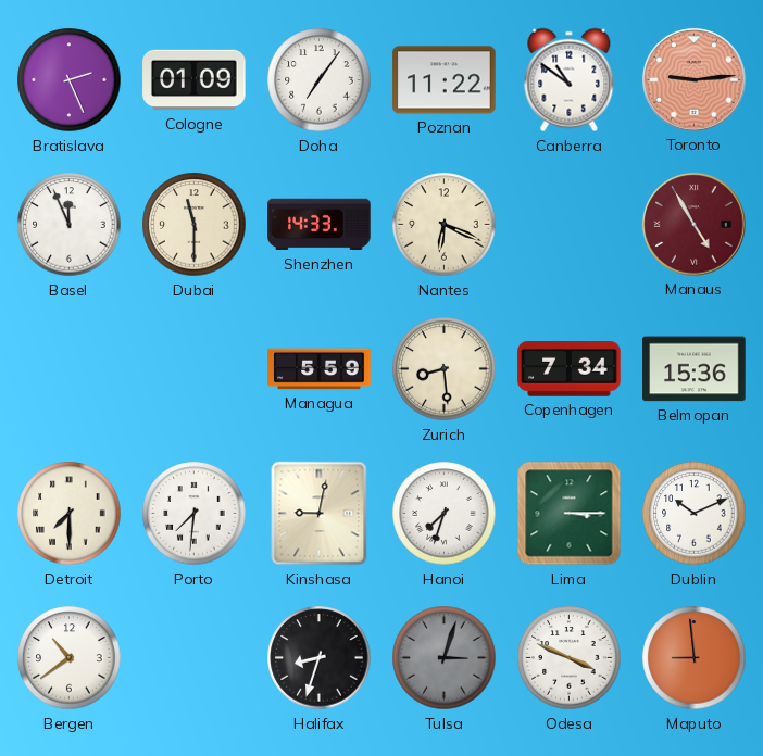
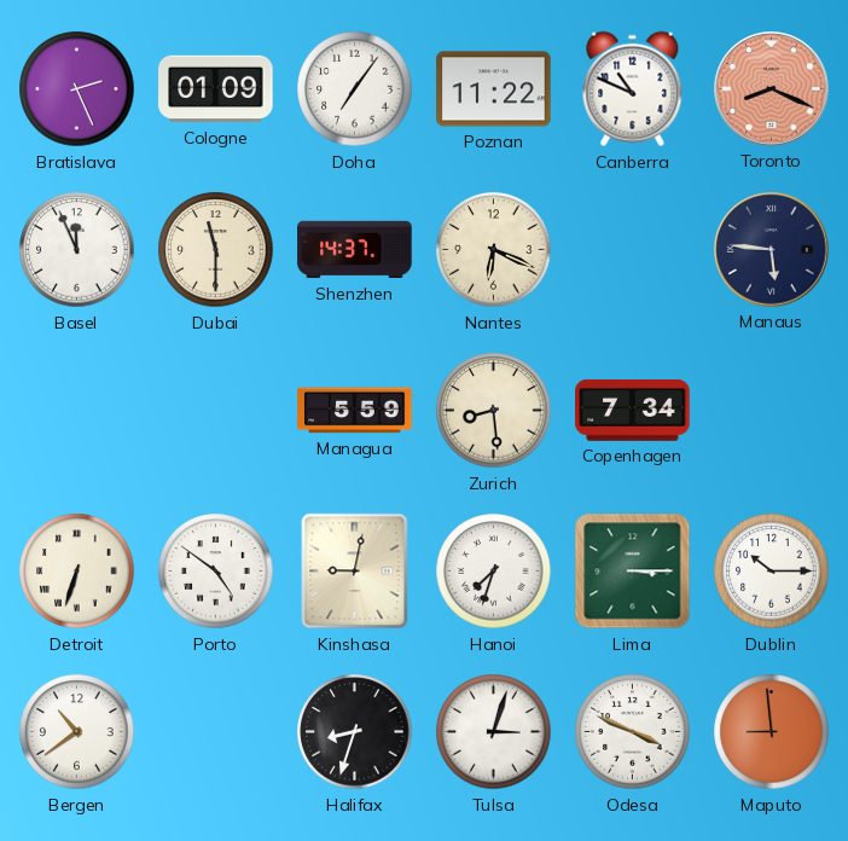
Canberra: 10:51 -> 10:49
Toronto: 9:14 -> 8:19
Shenzhen: 14:33 -> 14:37
Manaus: 4:55 -> 5:46
Manaus dial: burgundy -> navy
Belmopan: 15:36 -> none
Detroit: 7:30 -> 6:33
Porto: 7:31 -> 4:51
Dublin: 10:11 -> 10:15
Tulsa dial: grey -> white
